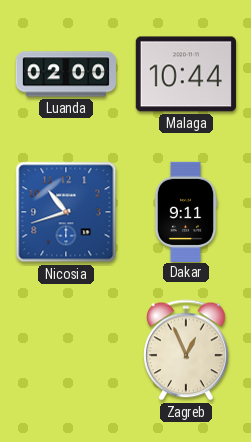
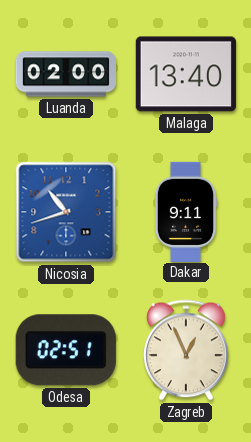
Malaga: 10:44 -> 13:40
Odesa: none -> 02:51
